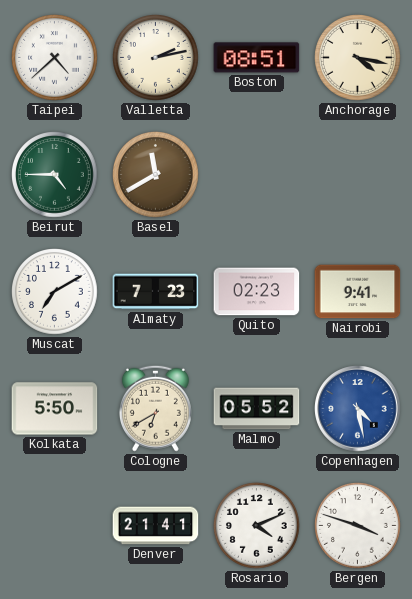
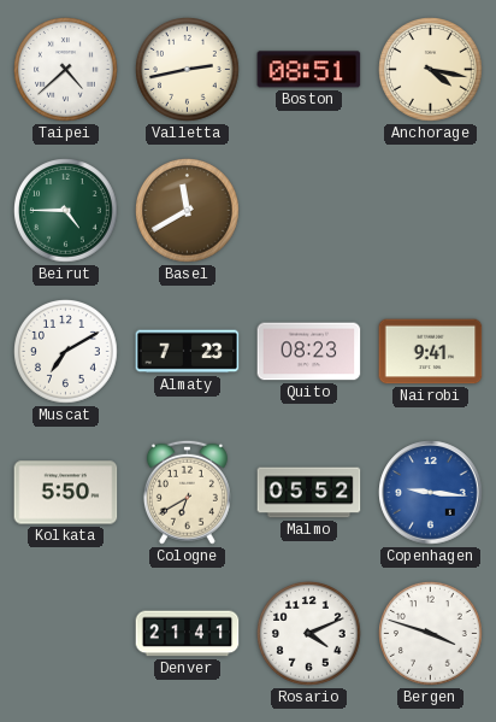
Valletta: 2:13 -> 2:43
Quito: 02:23 -> 08:23
Copenhagen: 4:28 -> 9:16
